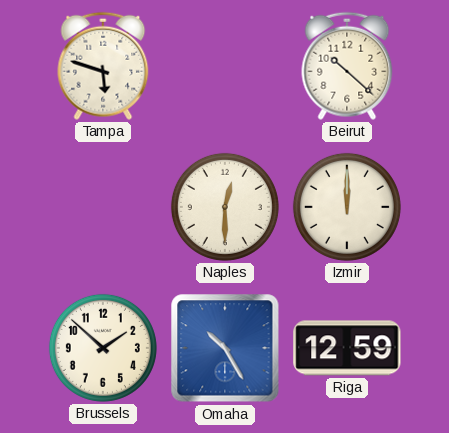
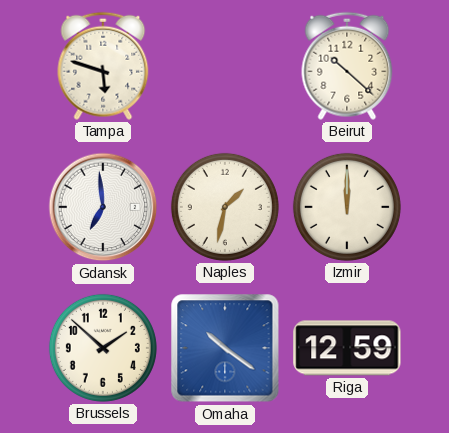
Gdansk: none -> 6:59
Naples: 12:30 -> 1:32
Omaha: 10:25 -> 10:21
